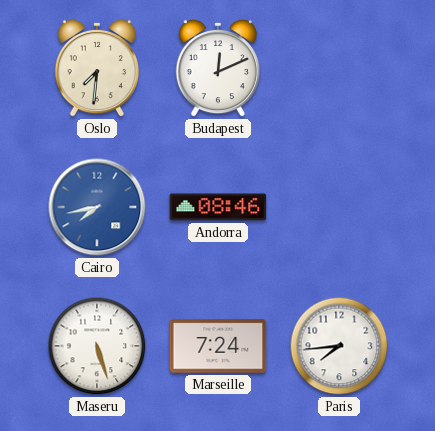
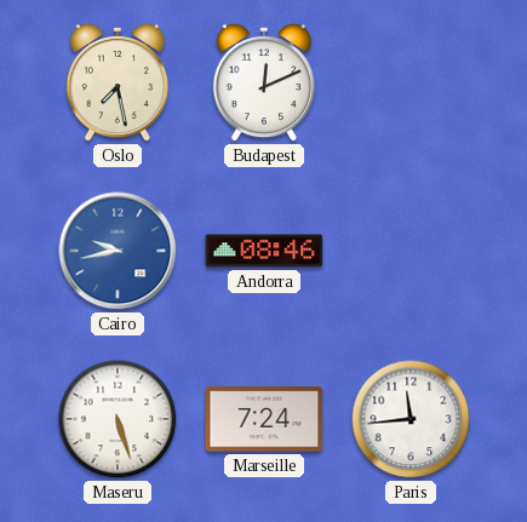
Oslo: 7:31 -> 7:28
Cairo: 7:43 -> 9:43
Paris: 7:44 -> 11:44
